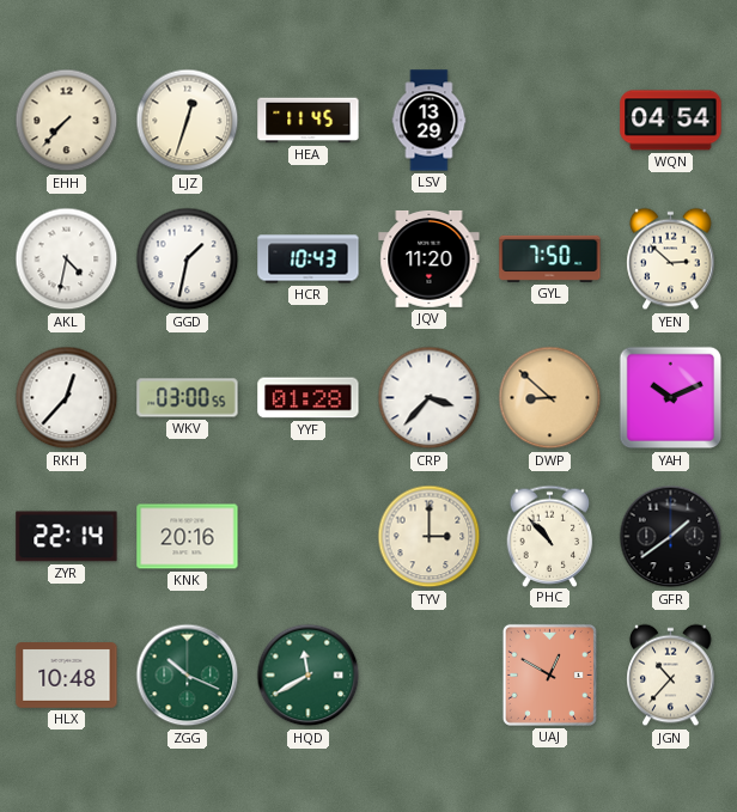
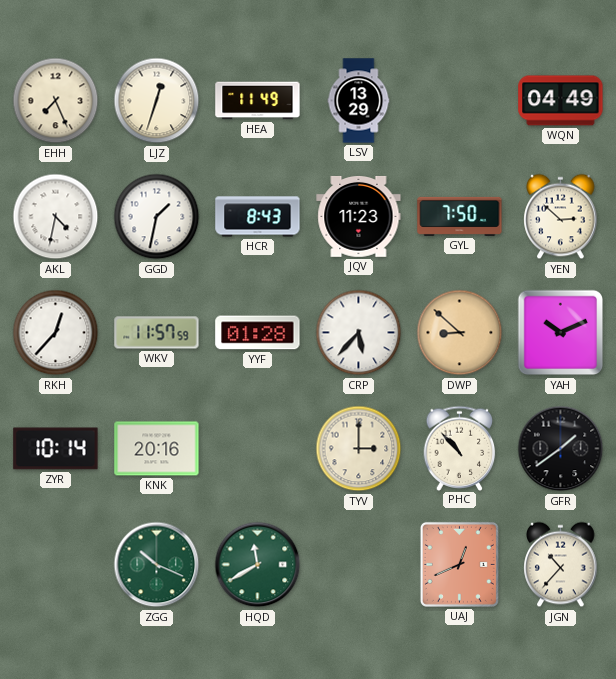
EHH: 7:37 -> 7:26
HEA: 11:45 -> 11:49
WQN: 04:54 -> 04:49
HCR: 10:43 -> 8:43
JQV: 11:20 -> 11:23
WKV: 03:00 -> 11:57
CRP: 3:37 -> 5:37
ZYR: 22:14 -> 10:14
HLX: 10:48 -> none
UAJ: 12:50 -> 12:41
